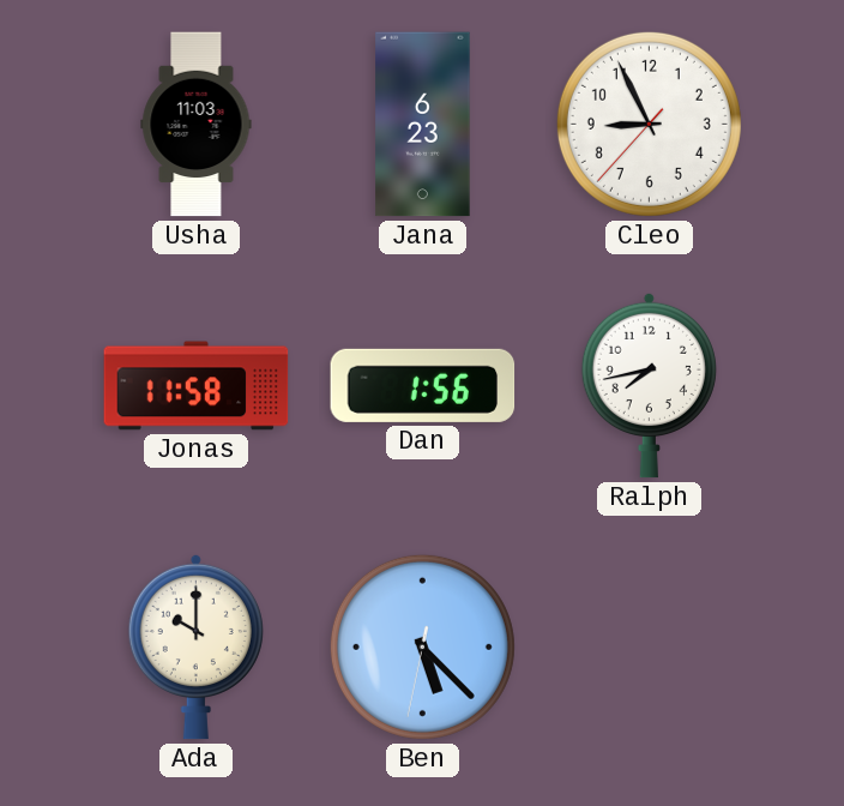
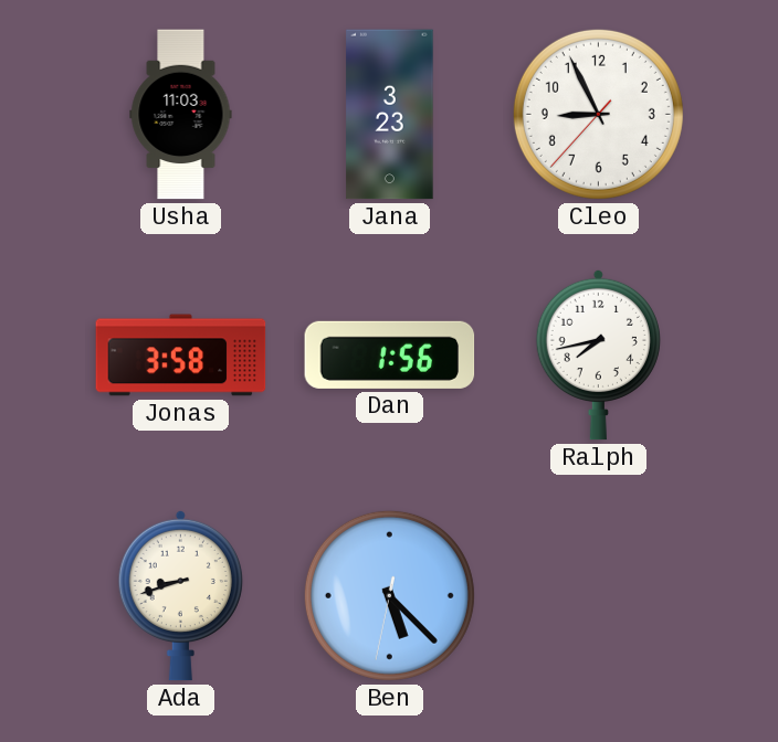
Jana: 6:23 -> 3:23
Jonas: 11:58 -> 3:58
Ada: 10:00 -> 8:42
